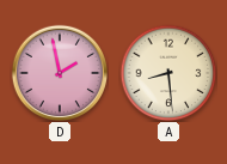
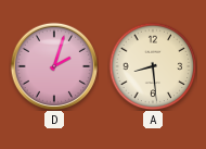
D: 1:58 -> 2:03
